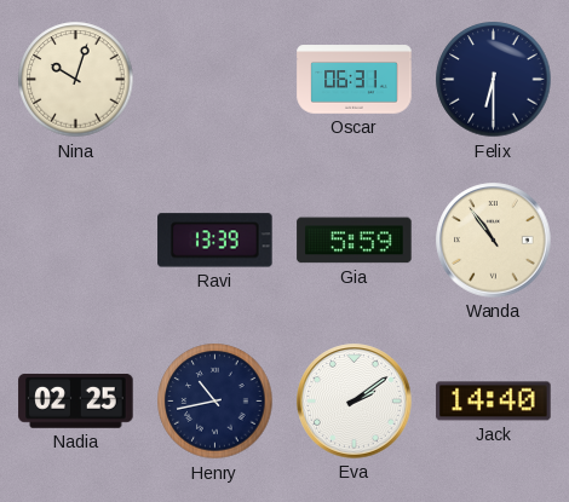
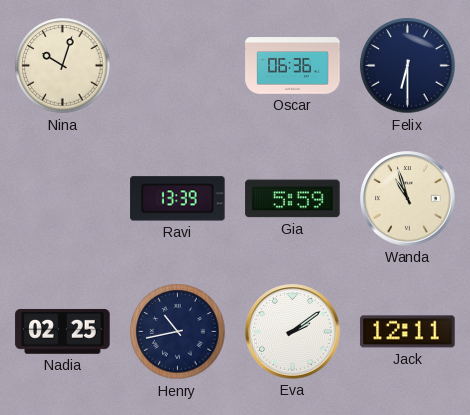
Oscar: 06:31 -> 06:36
Wanda: 10:54 -> 10:57
Jack: 14:40 -> 12:11
